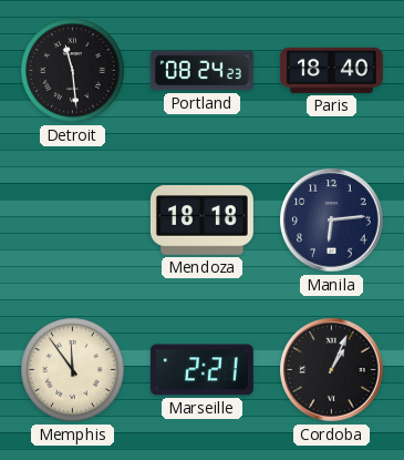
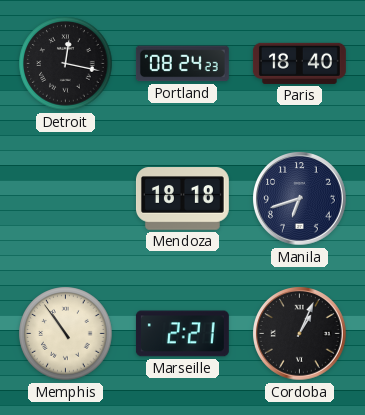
Detroit: 11:29 -> 12:17
Manila: 6:14 -> 6:42
Memphis: 11:54 -> 10:54
